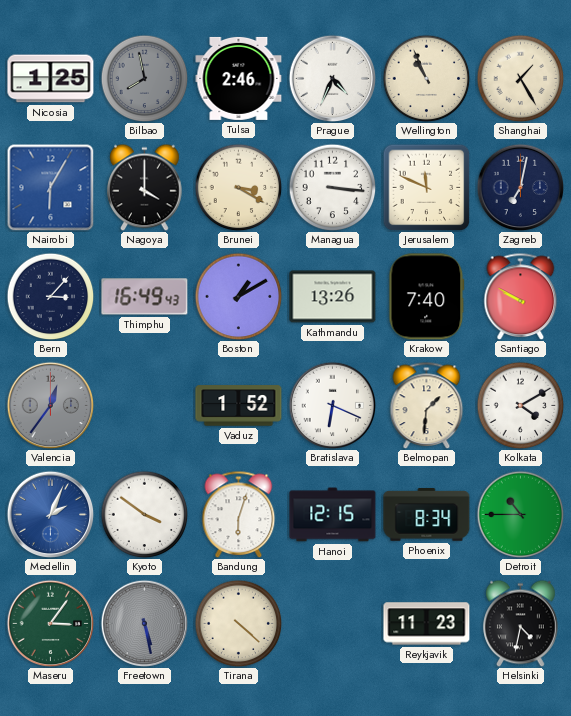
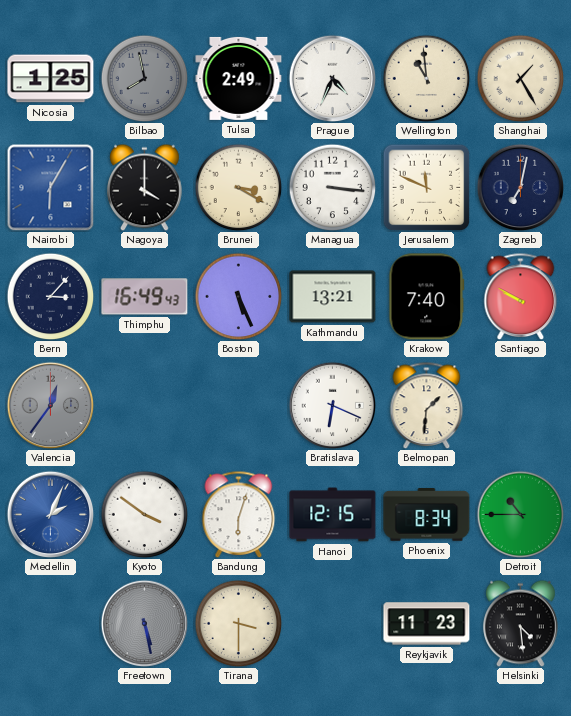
Tulsa: 2:46 -> 2:49
Wellington: 10:56 -> 10:59
Boston: 1:10 -> 5:26
Kathmandu: 13:26 -> 13:21
Vaduz: 1:52 -> none
Kolkata: 4:10 -> none
Maseru: 3:06 -> none
Tirana: 4:22 -> 3:30
Helsinki: 4:32 -> 4:29
